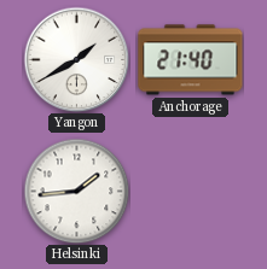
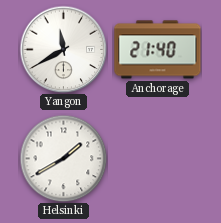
Yangon: 1:40 -> 11:40
Helsinki: 1:44 -> 1:40
